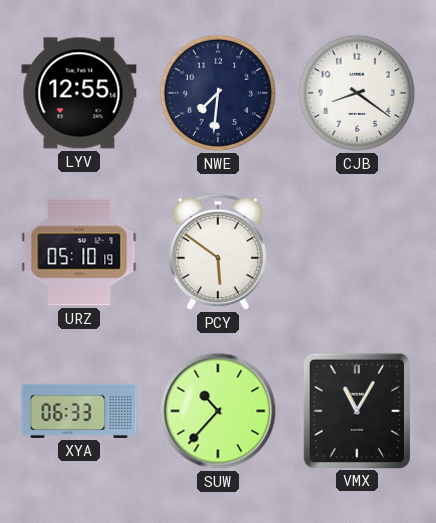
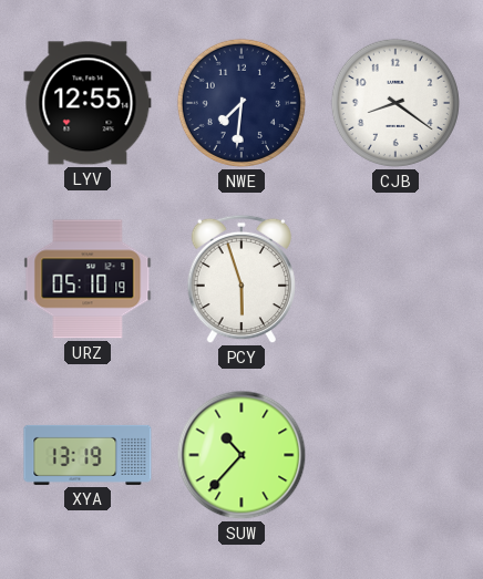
PCY: 5:51 -> 5:57
XYA: 06:33 -> 13:19
VMX: 11:05 -> none
